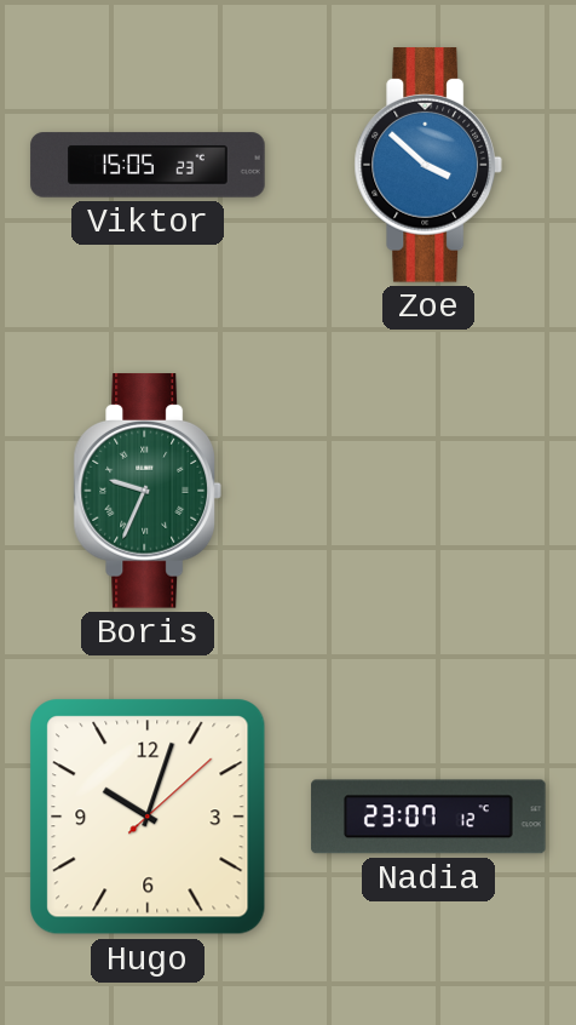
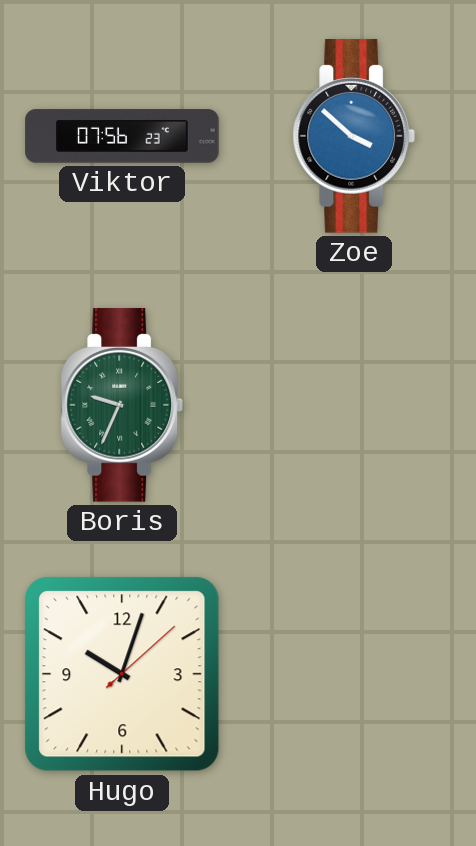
Viktor: 15:05 -> 07:56
Nadia: 23:07 -> none
